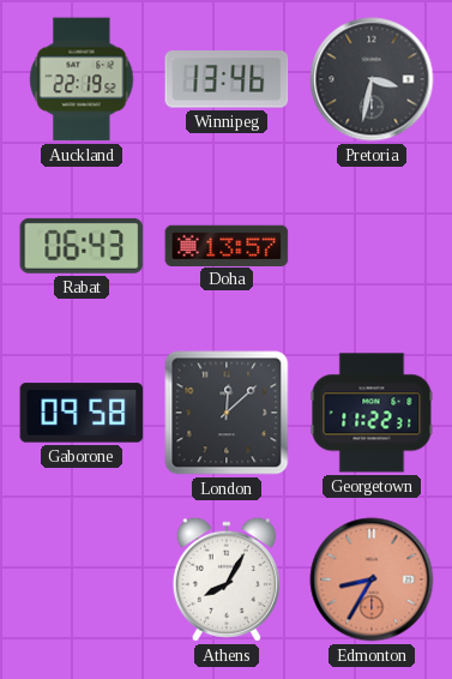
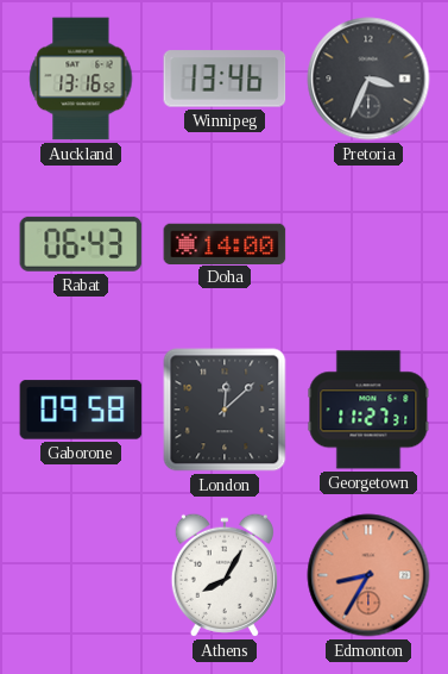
Auckland: 22:19 -> 13:16
Pretoria: 3:32 -> 3:34
Doha: 13:57 -> 14:00
Georgetown: 11:22 -> 11:27
